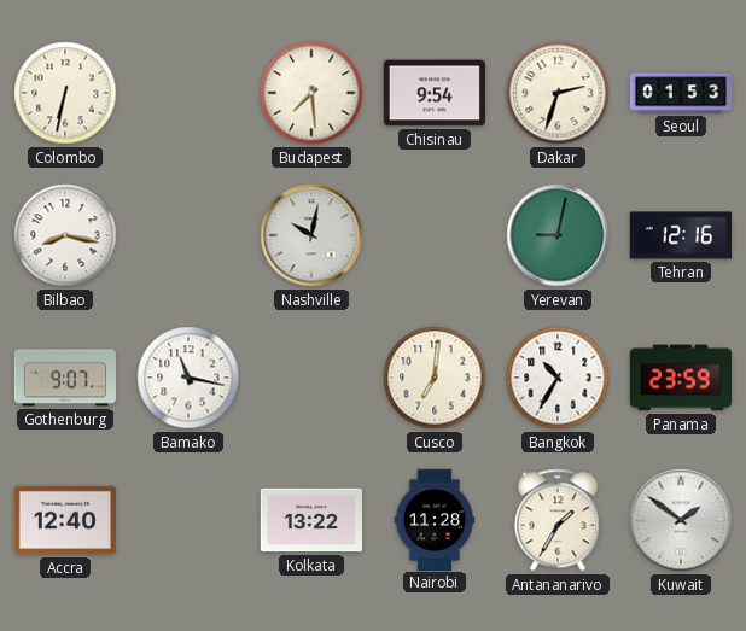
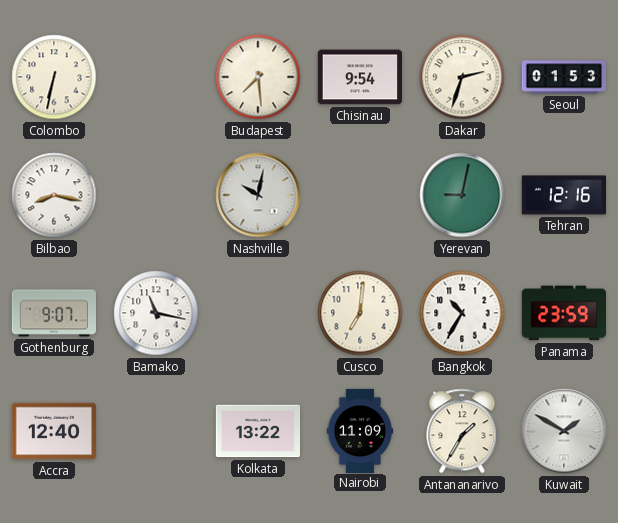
Nairobi: 11:28 -> 11:09
Kuwait: 1:51 -> 1:50
